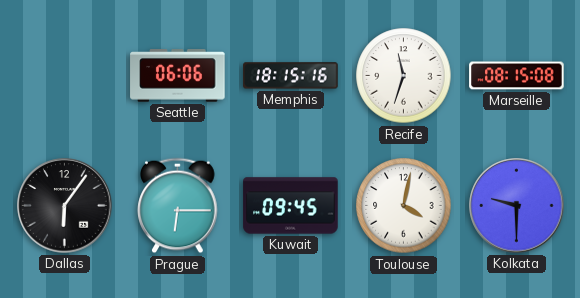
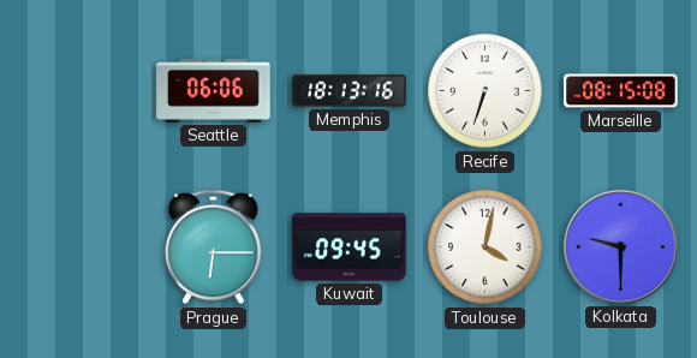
Memphis: 18:15 -> 18:13
Recife: 11:33 -> 6:33
Dallas: 6:06 -> none
